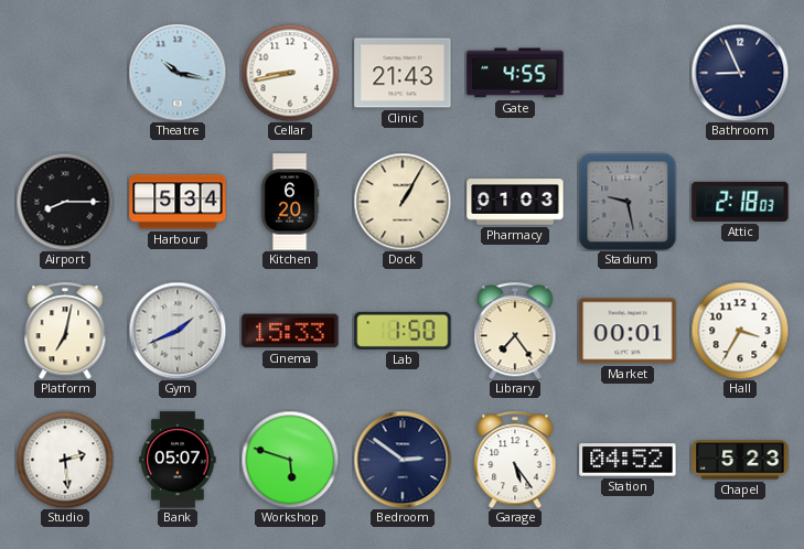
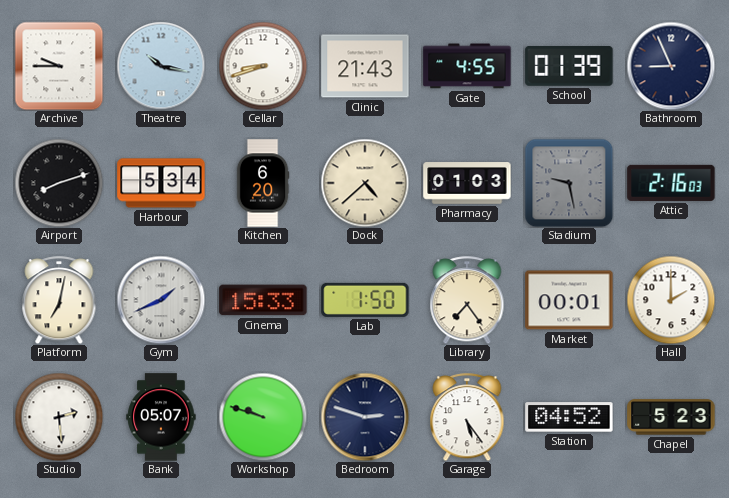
Archive: none -> 9:45
Cellar: 8:43 -> 8:42
School: none -> 01:39
Airport: 8:15 -> 8:12
Dock: 1:05 -> 4:38
Attic: 2:18 -> 2:16
Hall: 3:35 -> 2:00
Workshop: 5:48 -> 9:48
Bedroom: 2:51 -> 2:48
